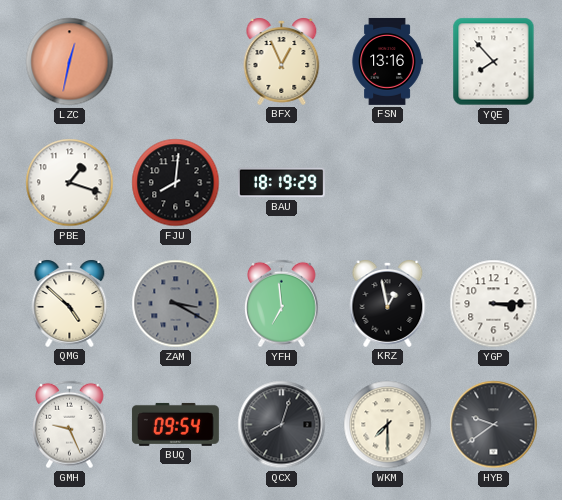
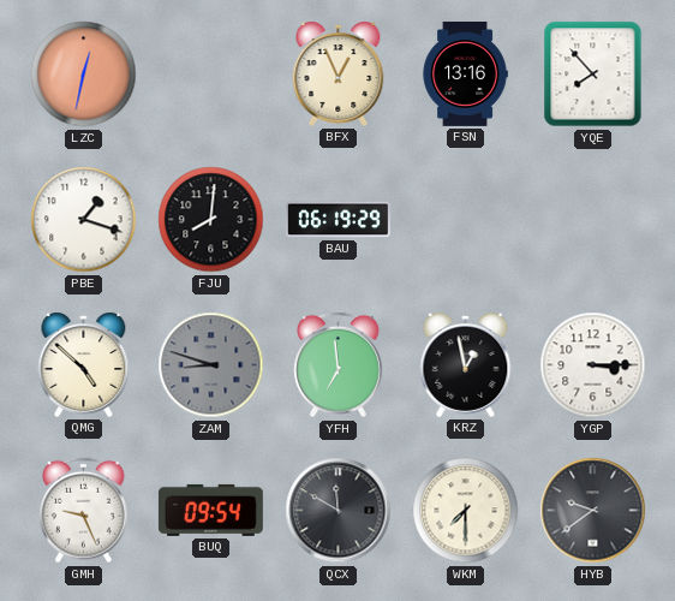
BAU: 18:19 -> 06:19
ZAM: 3:20 -> 8:48
QCX: 8:03 -> 11:50
